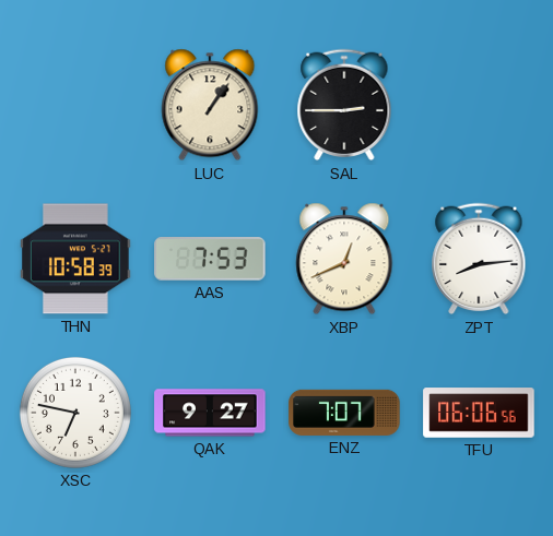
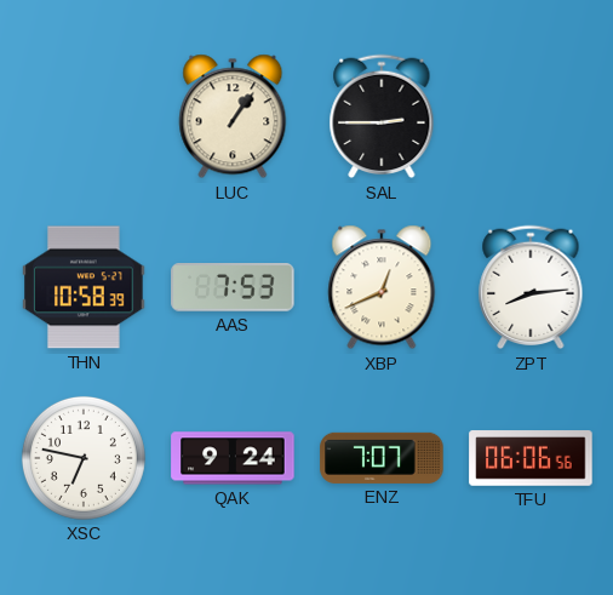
QAK: 9:27 -> 9:24
